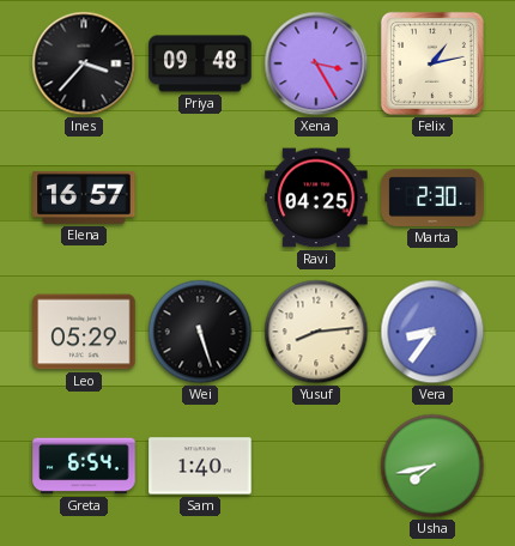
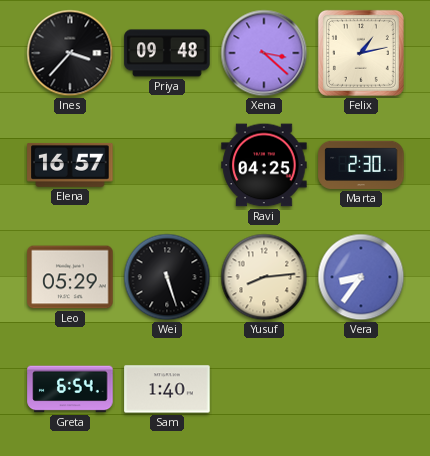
Xena: 3:25 -> 3:22
Usha: 7:43 -> none
